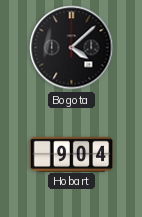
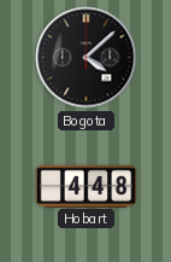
Hobart: 9:04 -> 4:48
